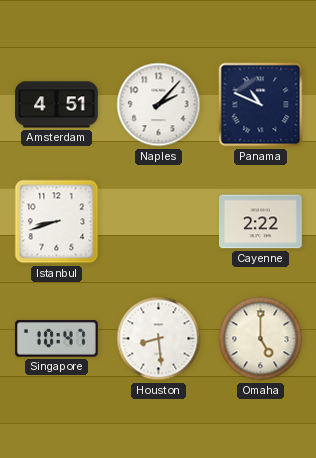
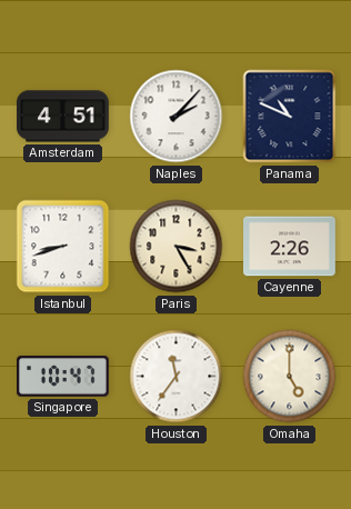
Paris: none -> 3:25
Cayenne: 2:22 -> 2:26
Houston: 8:29 -> 11:36
